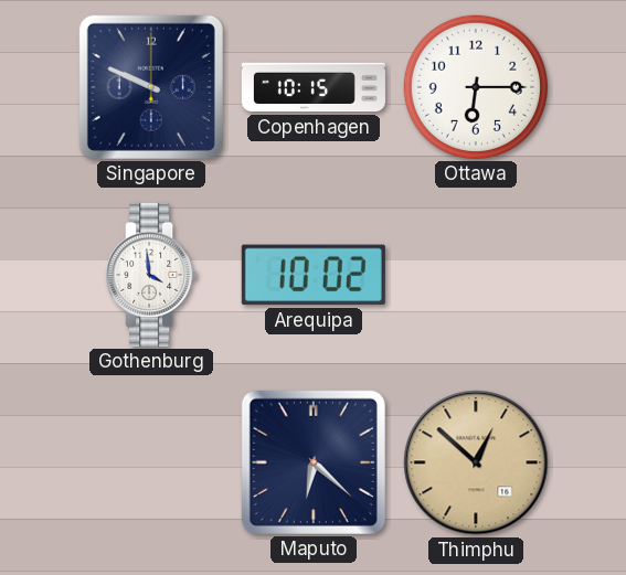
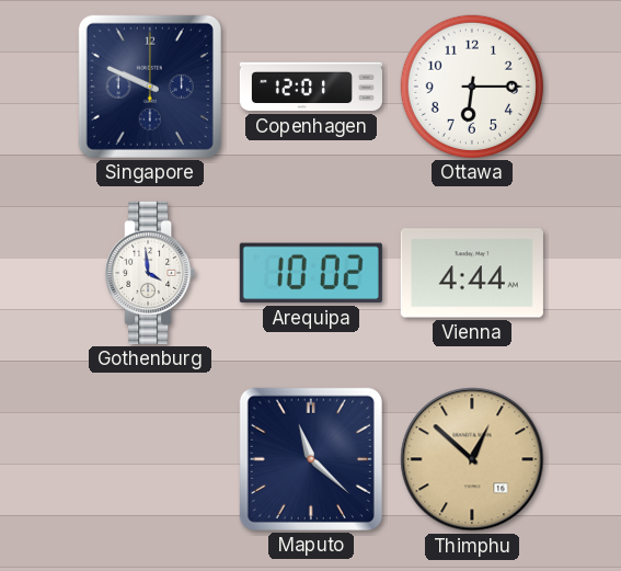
Copenhagen: 10:15 -> 12:01
Vienna: none -> 4:44
Maputo: 6:22 -> 11:22
